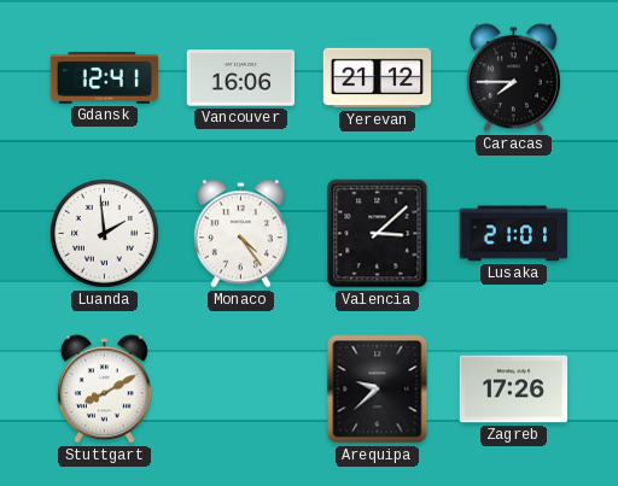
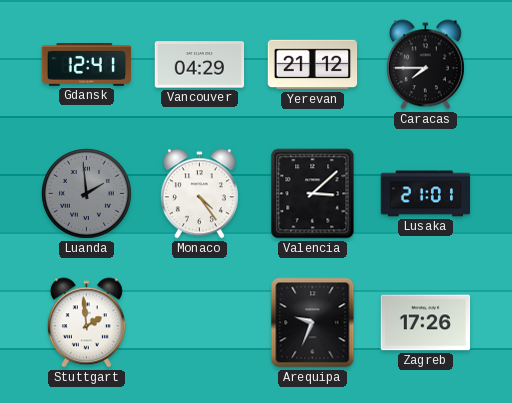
Vancouver: 16:06 -> 04:29
Luanda dial: white -> grey
Stuttgart: 8:10 -> 1:59
Arequipa: 9:38 -> 9:34
